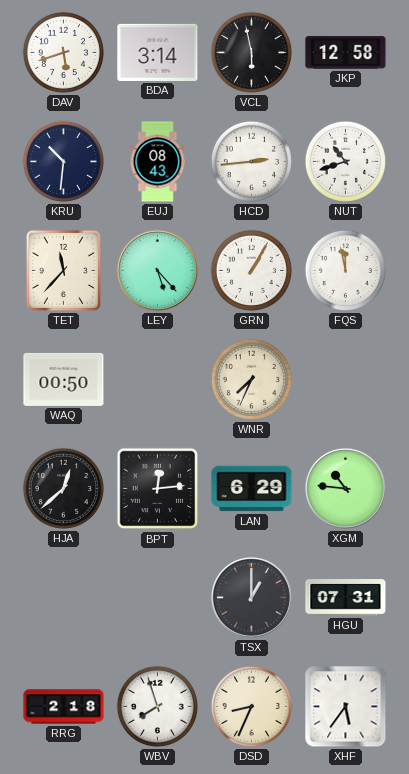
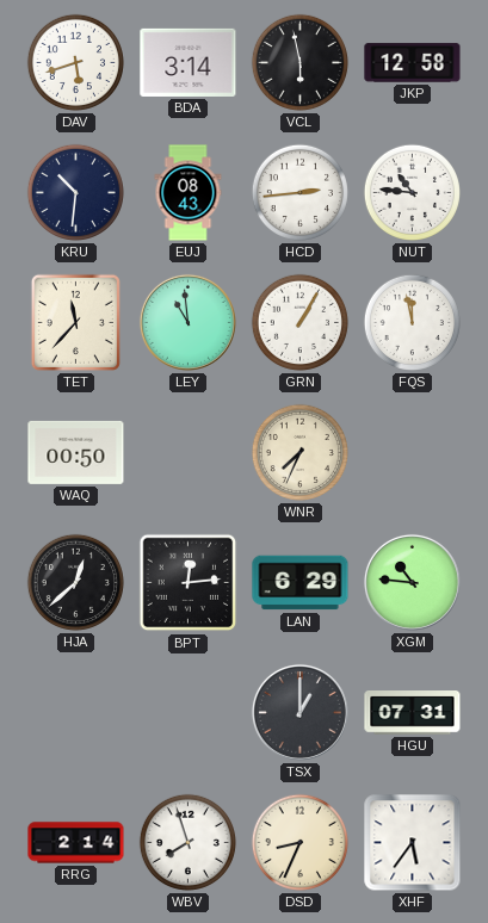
NUT: 10:42 -> 10:46
LEY: 5:23 -> 10:59
RRG: 2:18 -> 2:14
